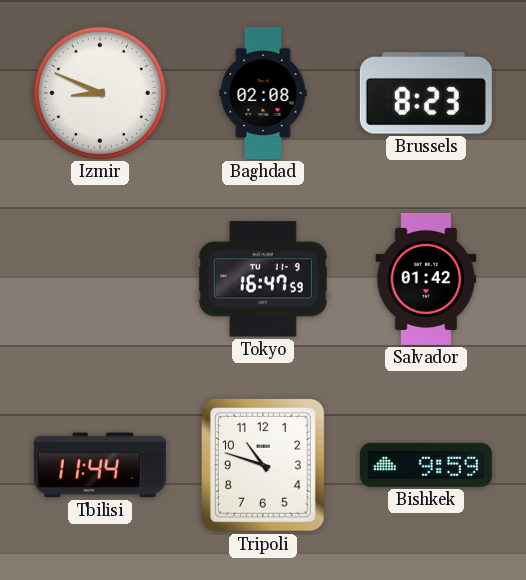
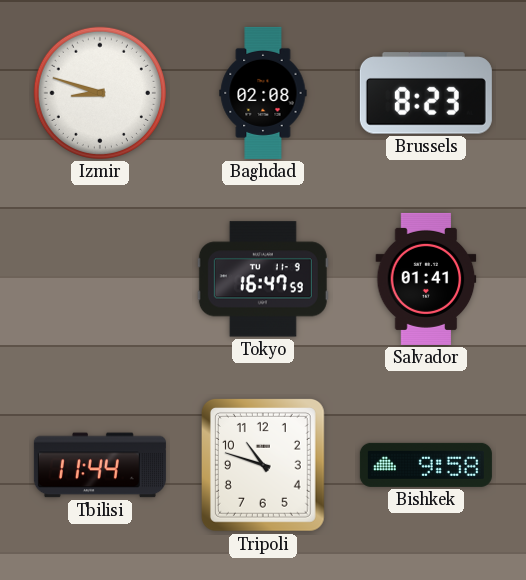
Izmir: 8:49 -> 8:48
Salvador: 01:42 -> 01:41
Bishkek: 9:59 -> 9:58
